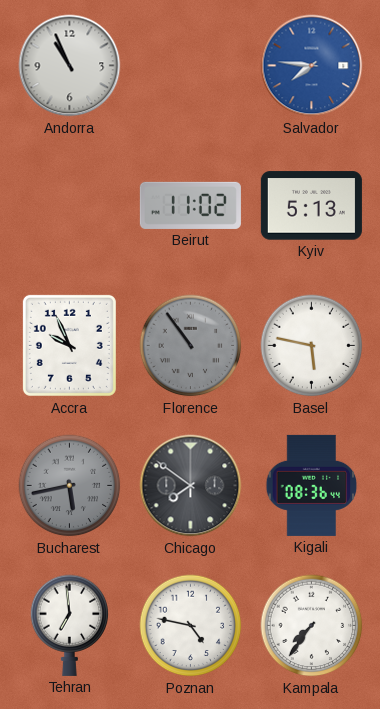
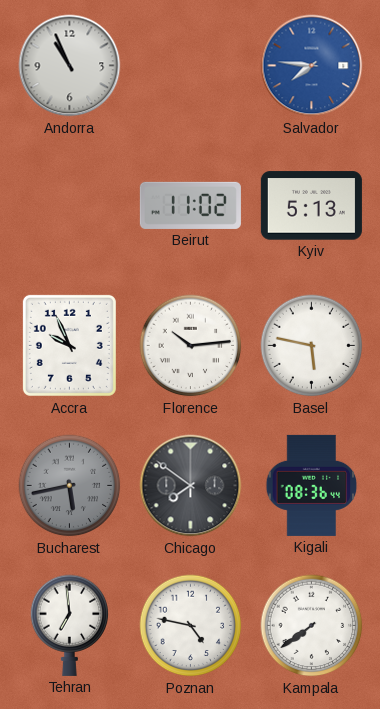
Florence: 10:54 -> 10:14
Florence dial: grey -> white
Kampala: 7:36 -> 7:39
